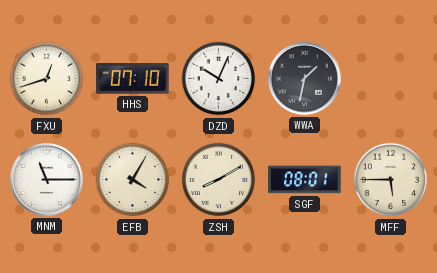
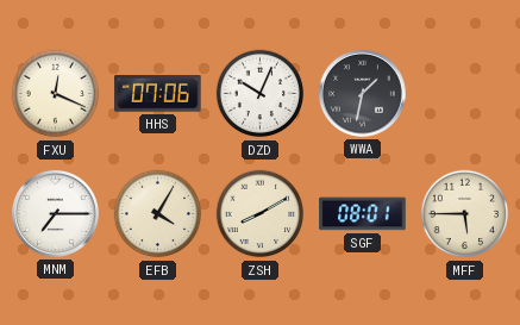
FXU: 12:42 -> 12:19
HHS: 07:10 -> 07:06
MNM: 11:15 -> 7:15
